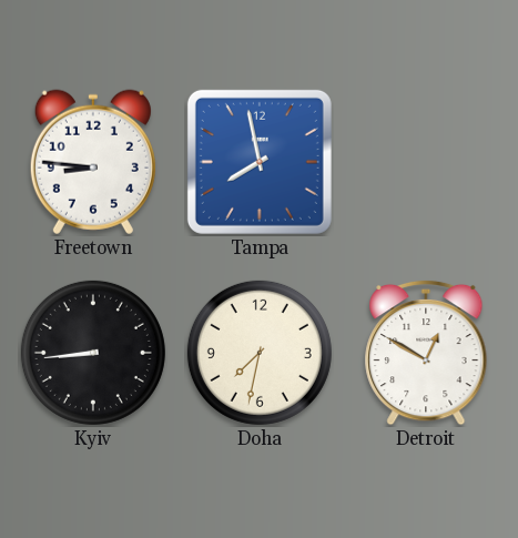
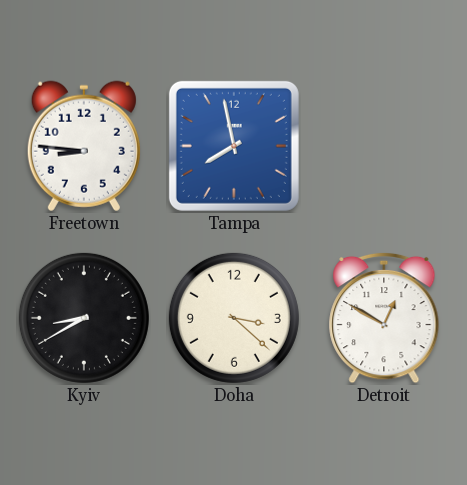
Kyiv: 8:44 -> 8:40
Doha: 7:32 -> 3:22
